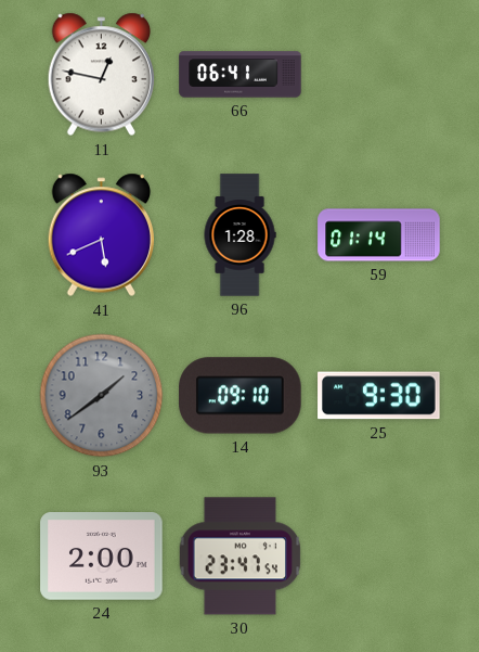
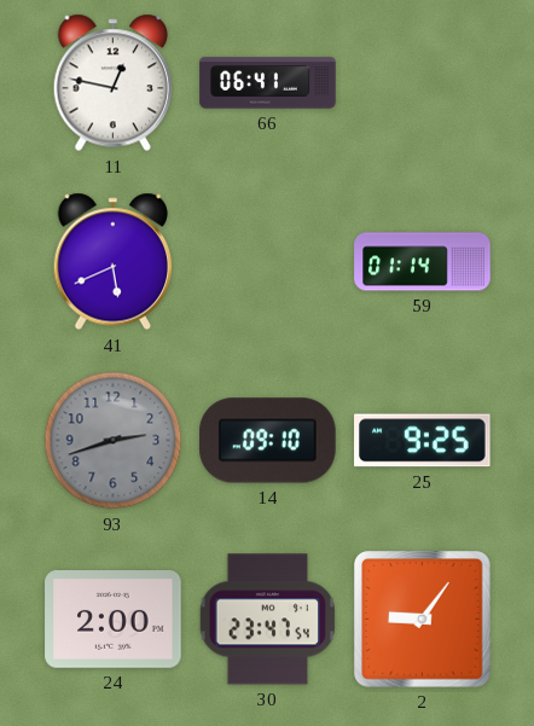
96: 1:28 -> none
93: 1:39 -> 2:42
25: 9:30 -> 9:25
2: none -> 9:06
